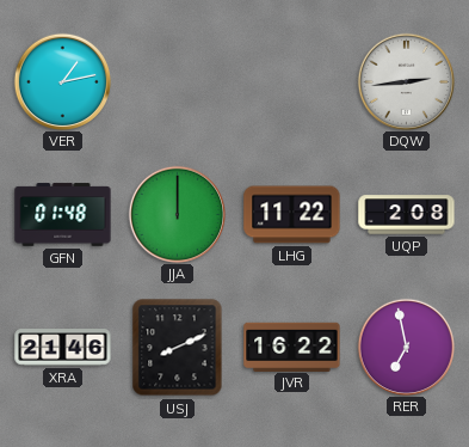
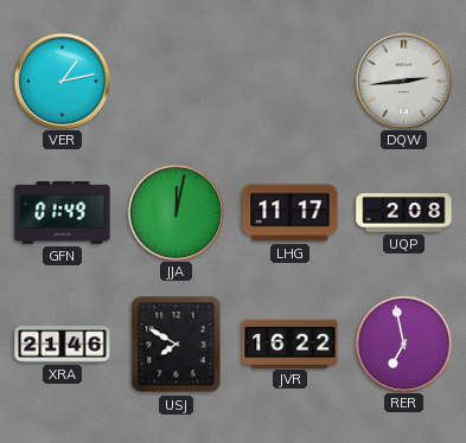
GFN: 01:48 -> 01:49
JJA: 12:00 -> 12:02
LHG: 11:22 -> 11:17
USJ: 8:11 -> 7:50
